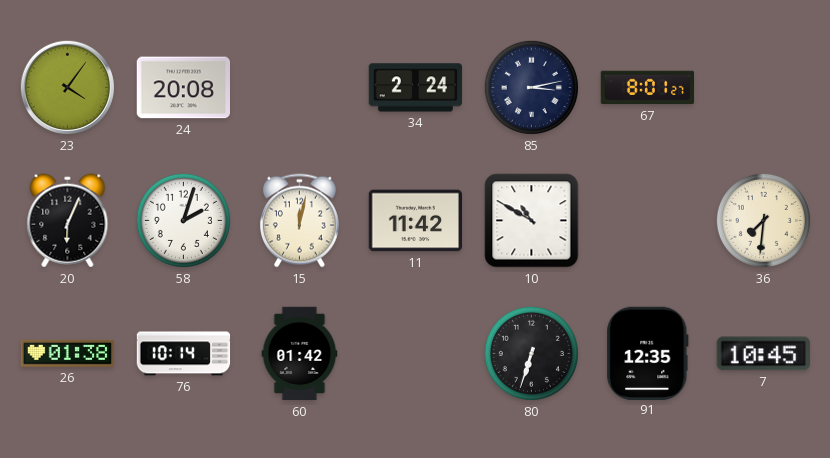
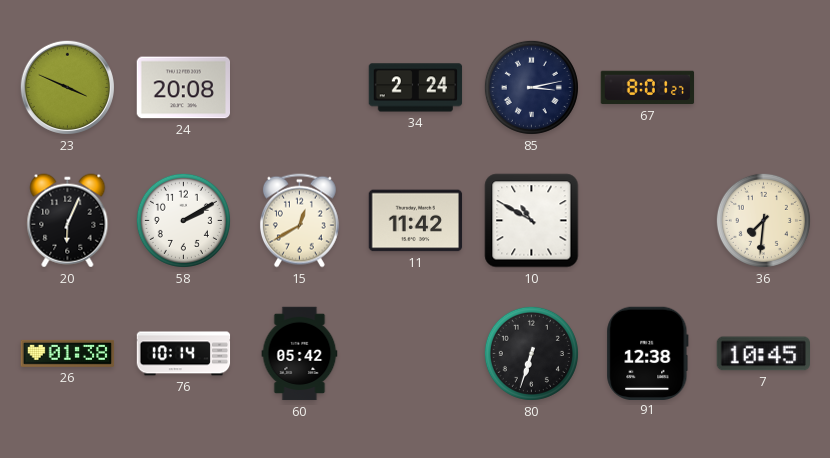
23: 4:06 -> 3:49
58: 2:03 -> 2:10
15: 12:02 -> 12:40
60: 01:42 -> 05:42
91: 12:35 -> 12:38
